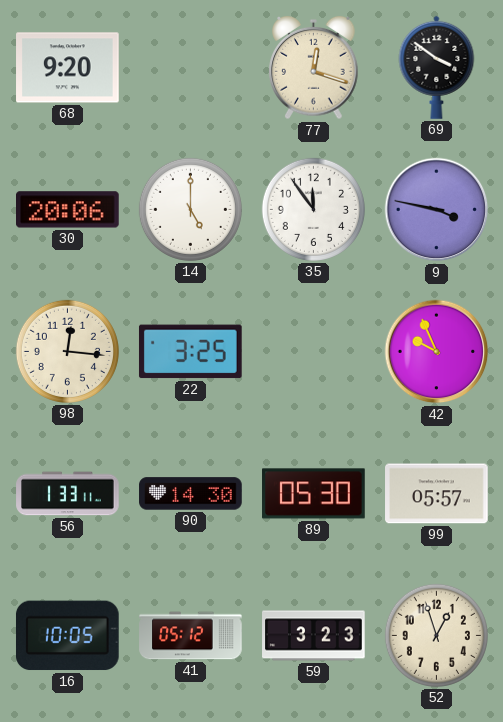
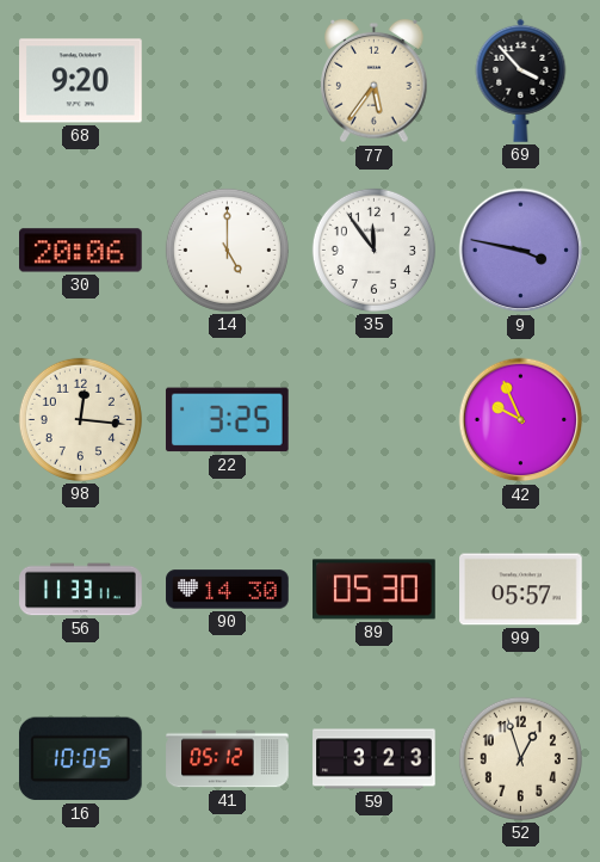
77: 12:18 -> 5:36
69: 3:51 -> 3:53
56: 1:33 -> 11:33
